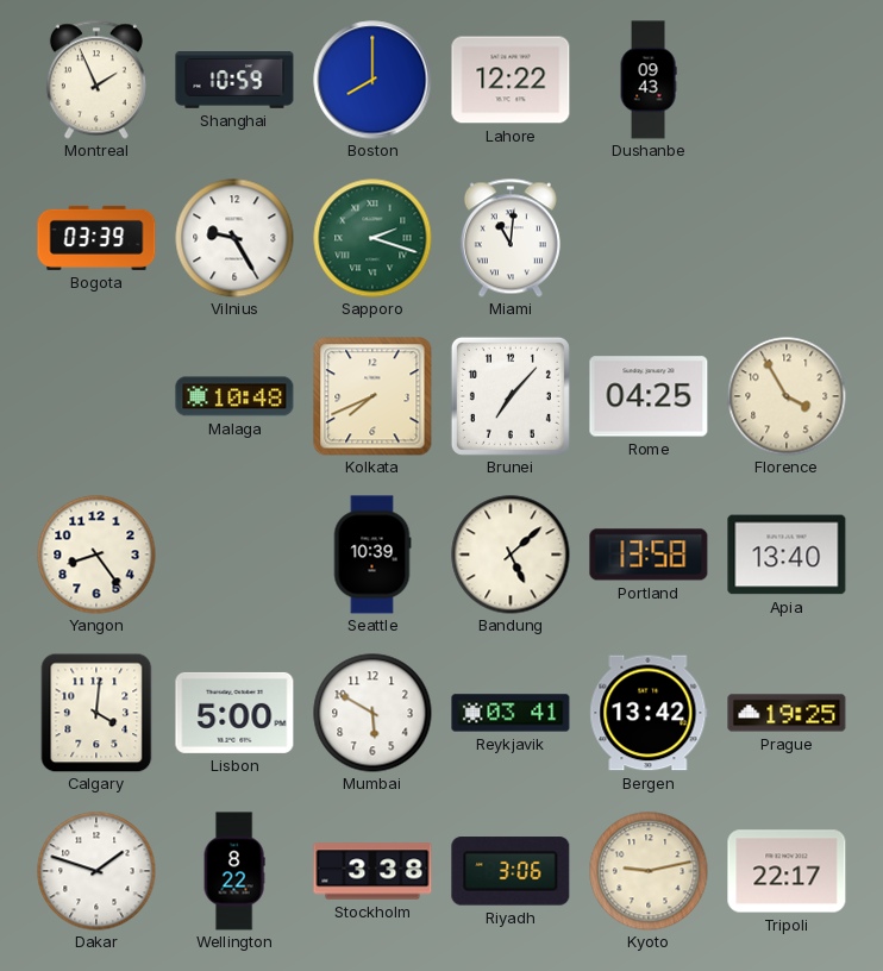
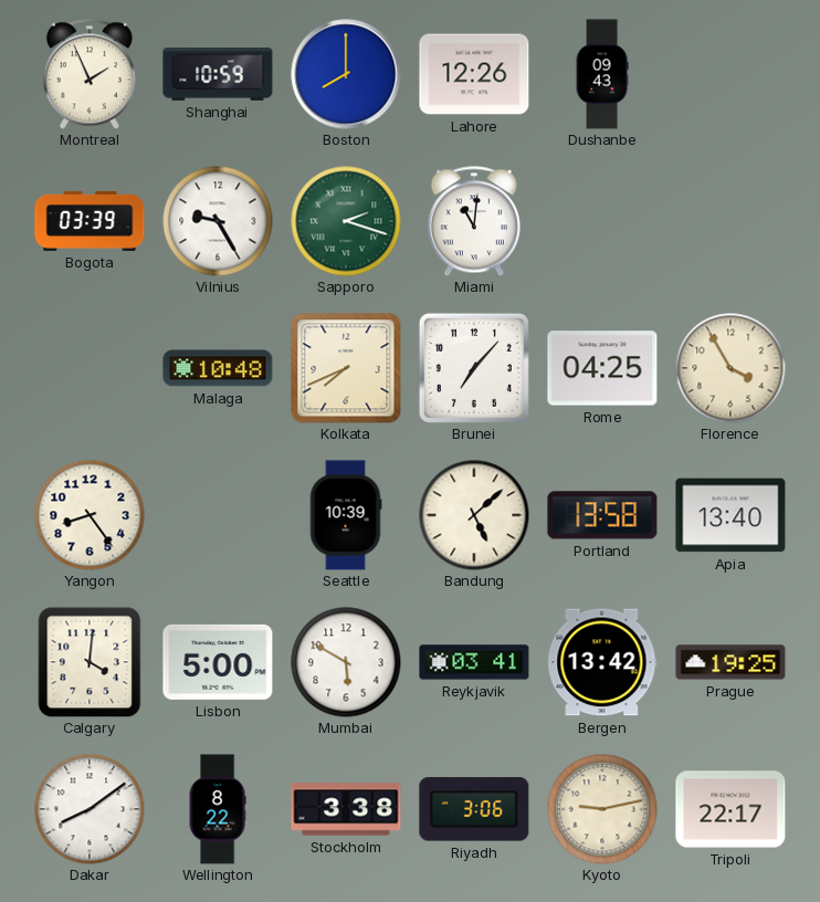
Lahore: 12:22 -> 12:26
Dakar: 1:48 -> 8:09
